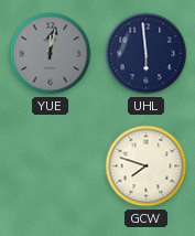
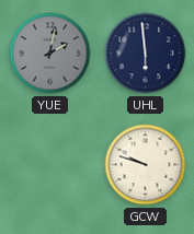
YUE: 12:02 -> 2:02
GCW: 7:48 -> 9:48
